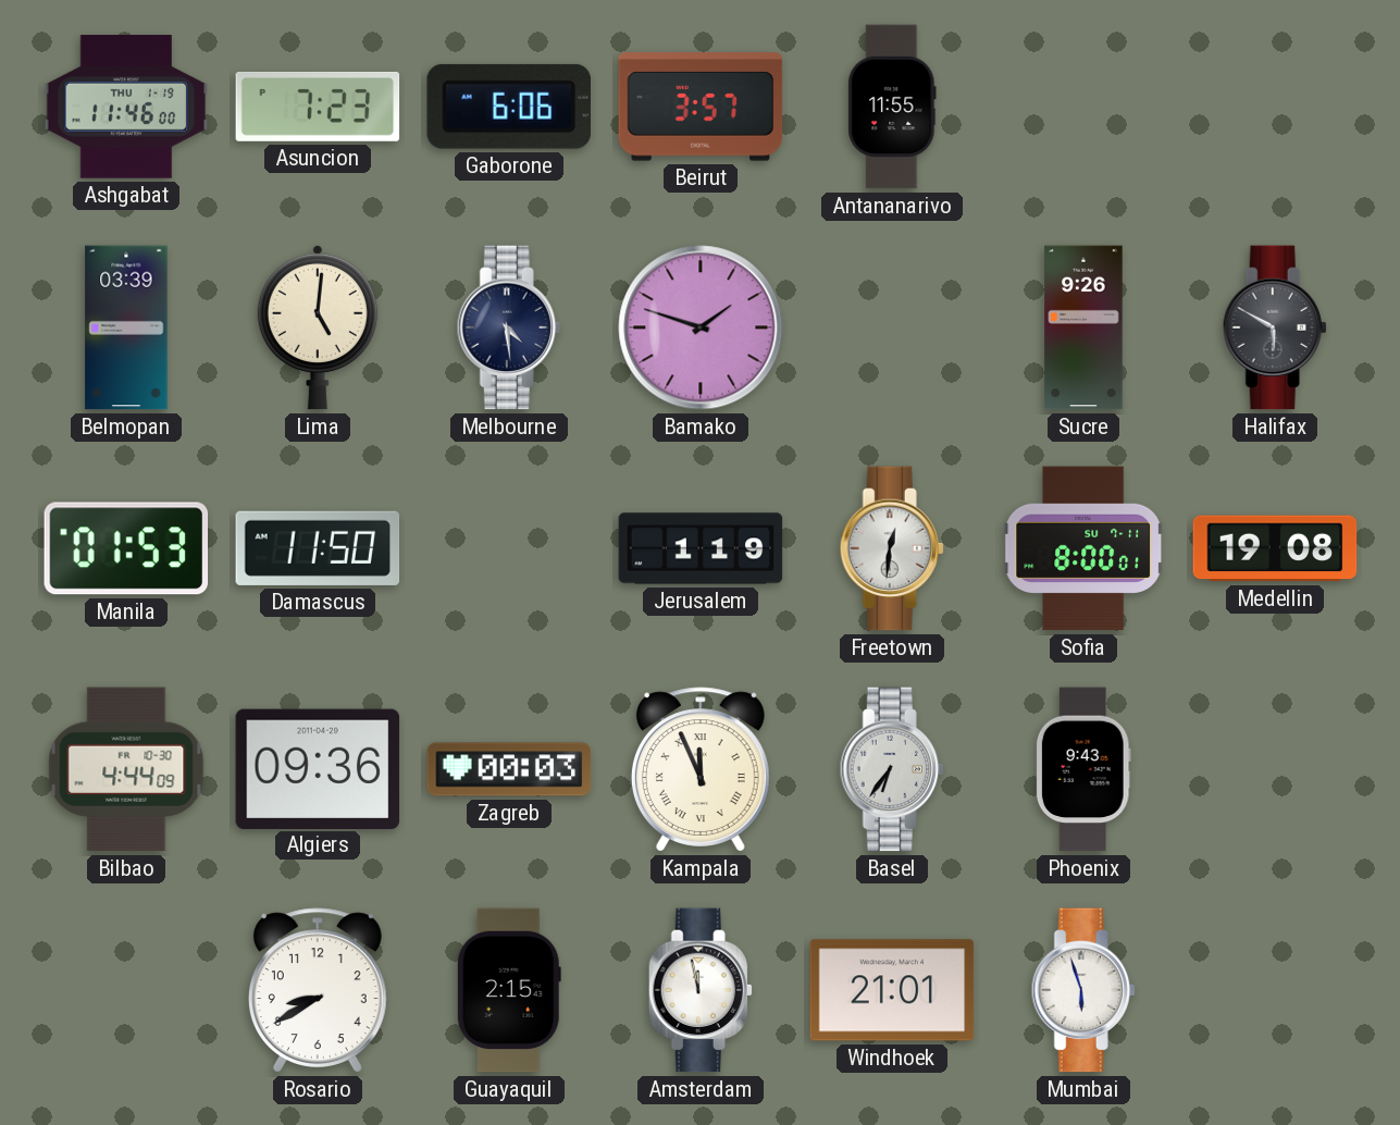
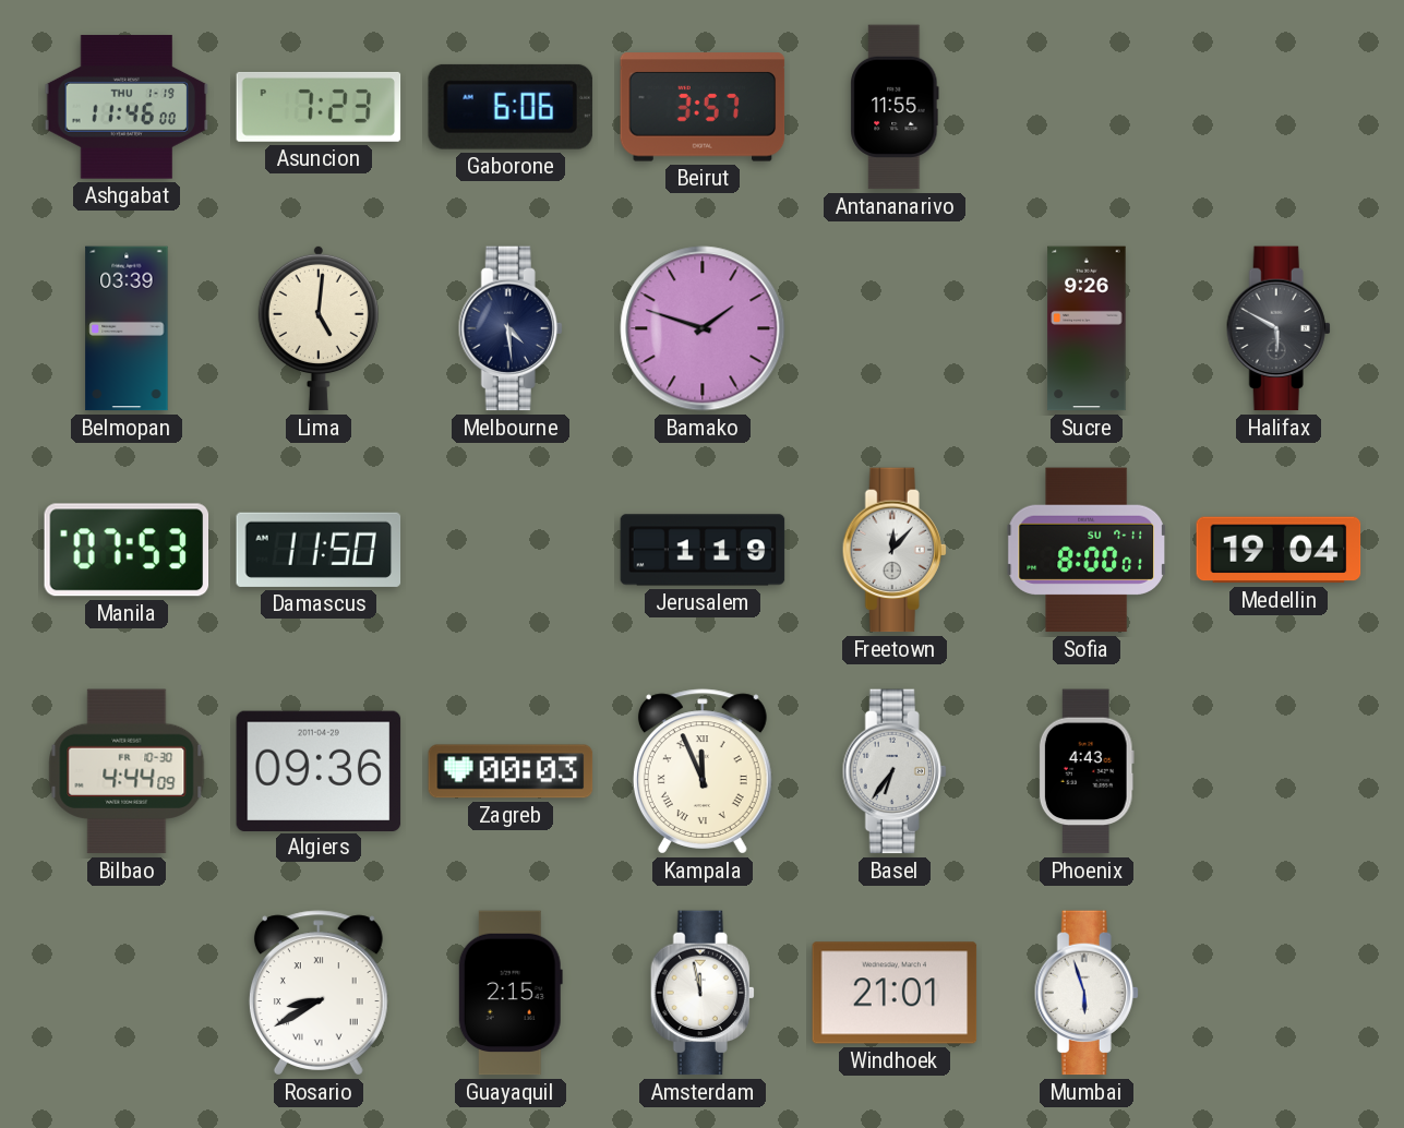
Manila: 01:53 -> 07:53
Freetown: 12:31 -> 12:07
Medellin: 19:08 -> 19:04
Phoenix: 9:43 -> 4:43
Rosario numerals: Arabic -> Roman
